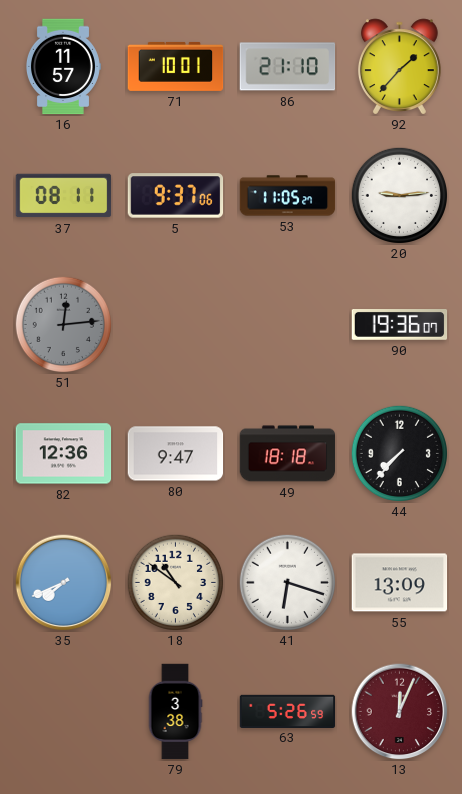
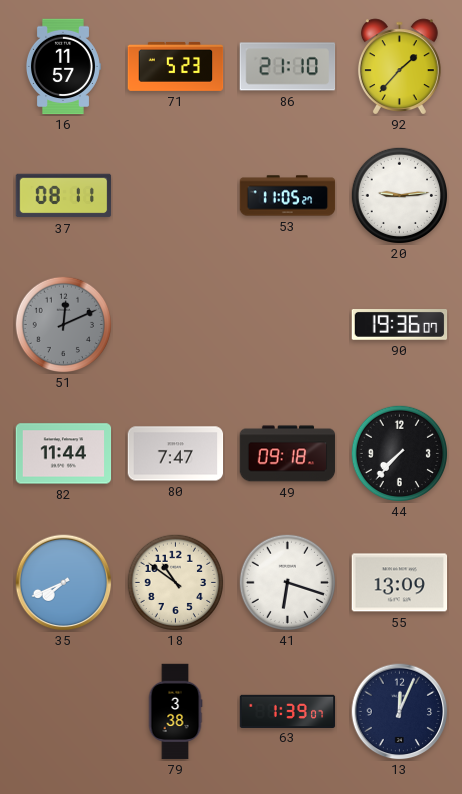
71: 10:01 -> 5:23
5: 9:37 -> none
51: 12:14 -> 12:11
82: 12:36 -> 11:44
80: 9:47 -> 7:47
49: 18:18 -> 09:18
63: 5:26 -> 1:39
13 dial: burgundy -> navy
